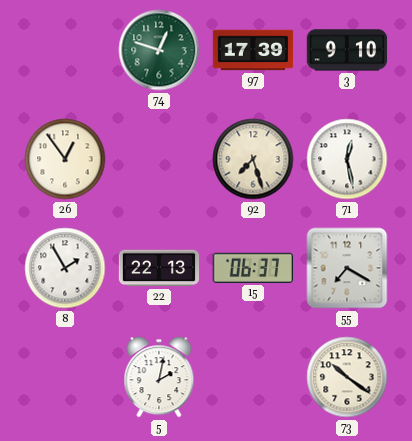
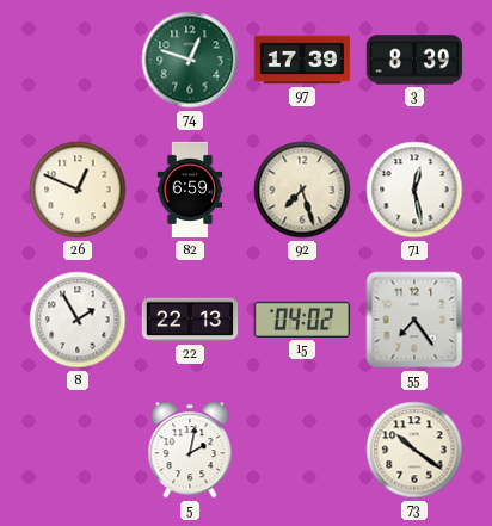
3: 9:10 -> 8:39
26: 12:54 -> 12:49
82: none -> 6:59
15: 06:37 -> 04:02
55: 7:20 -> 7:24
